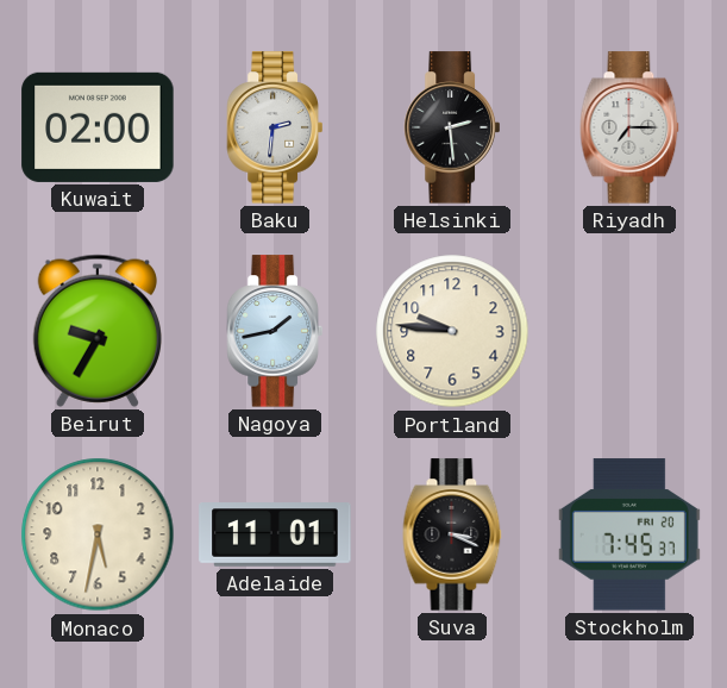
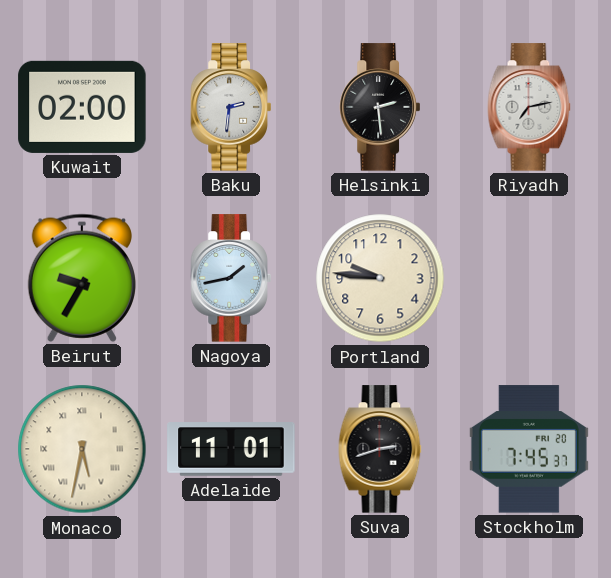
Riyadh: 7:15 -> 7:13
Monaco numerals: Arabic -> Roman
Suva: 3:19 -> 2:42
